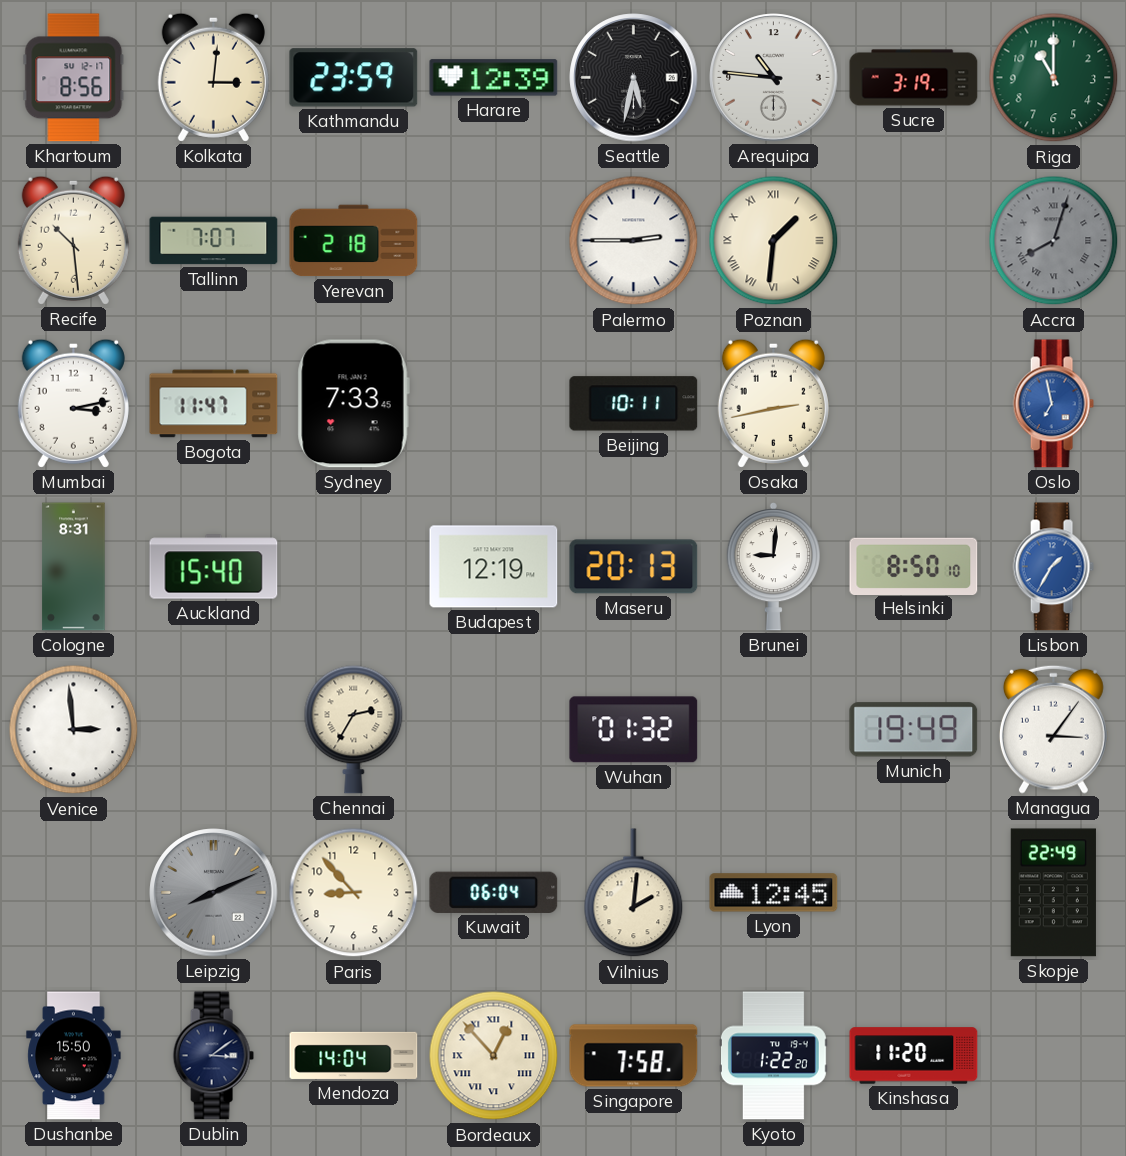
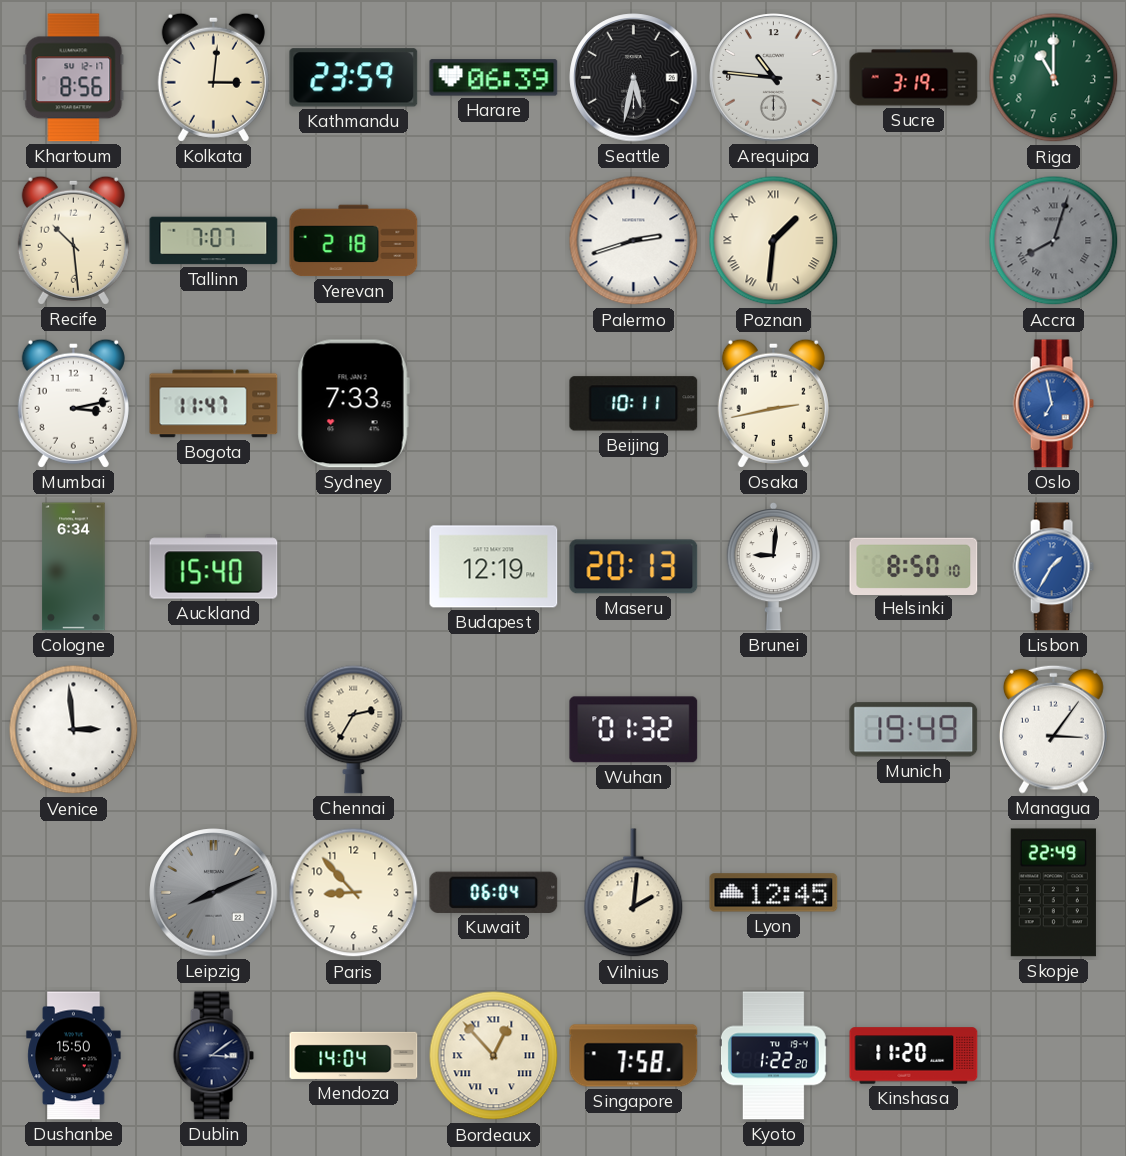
Harare: 12:39 -> 06:39
Palermo: 2:45 -> 2:42
Cologne: 8:31 -> 6:34
